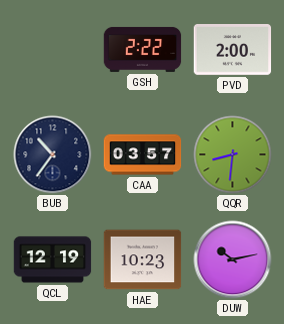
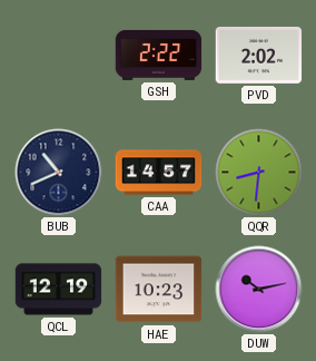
PVD: 2:00 -> 2:02
BUB: 10:36 -> 10:41
CAA: 03:57 -> 14:57
